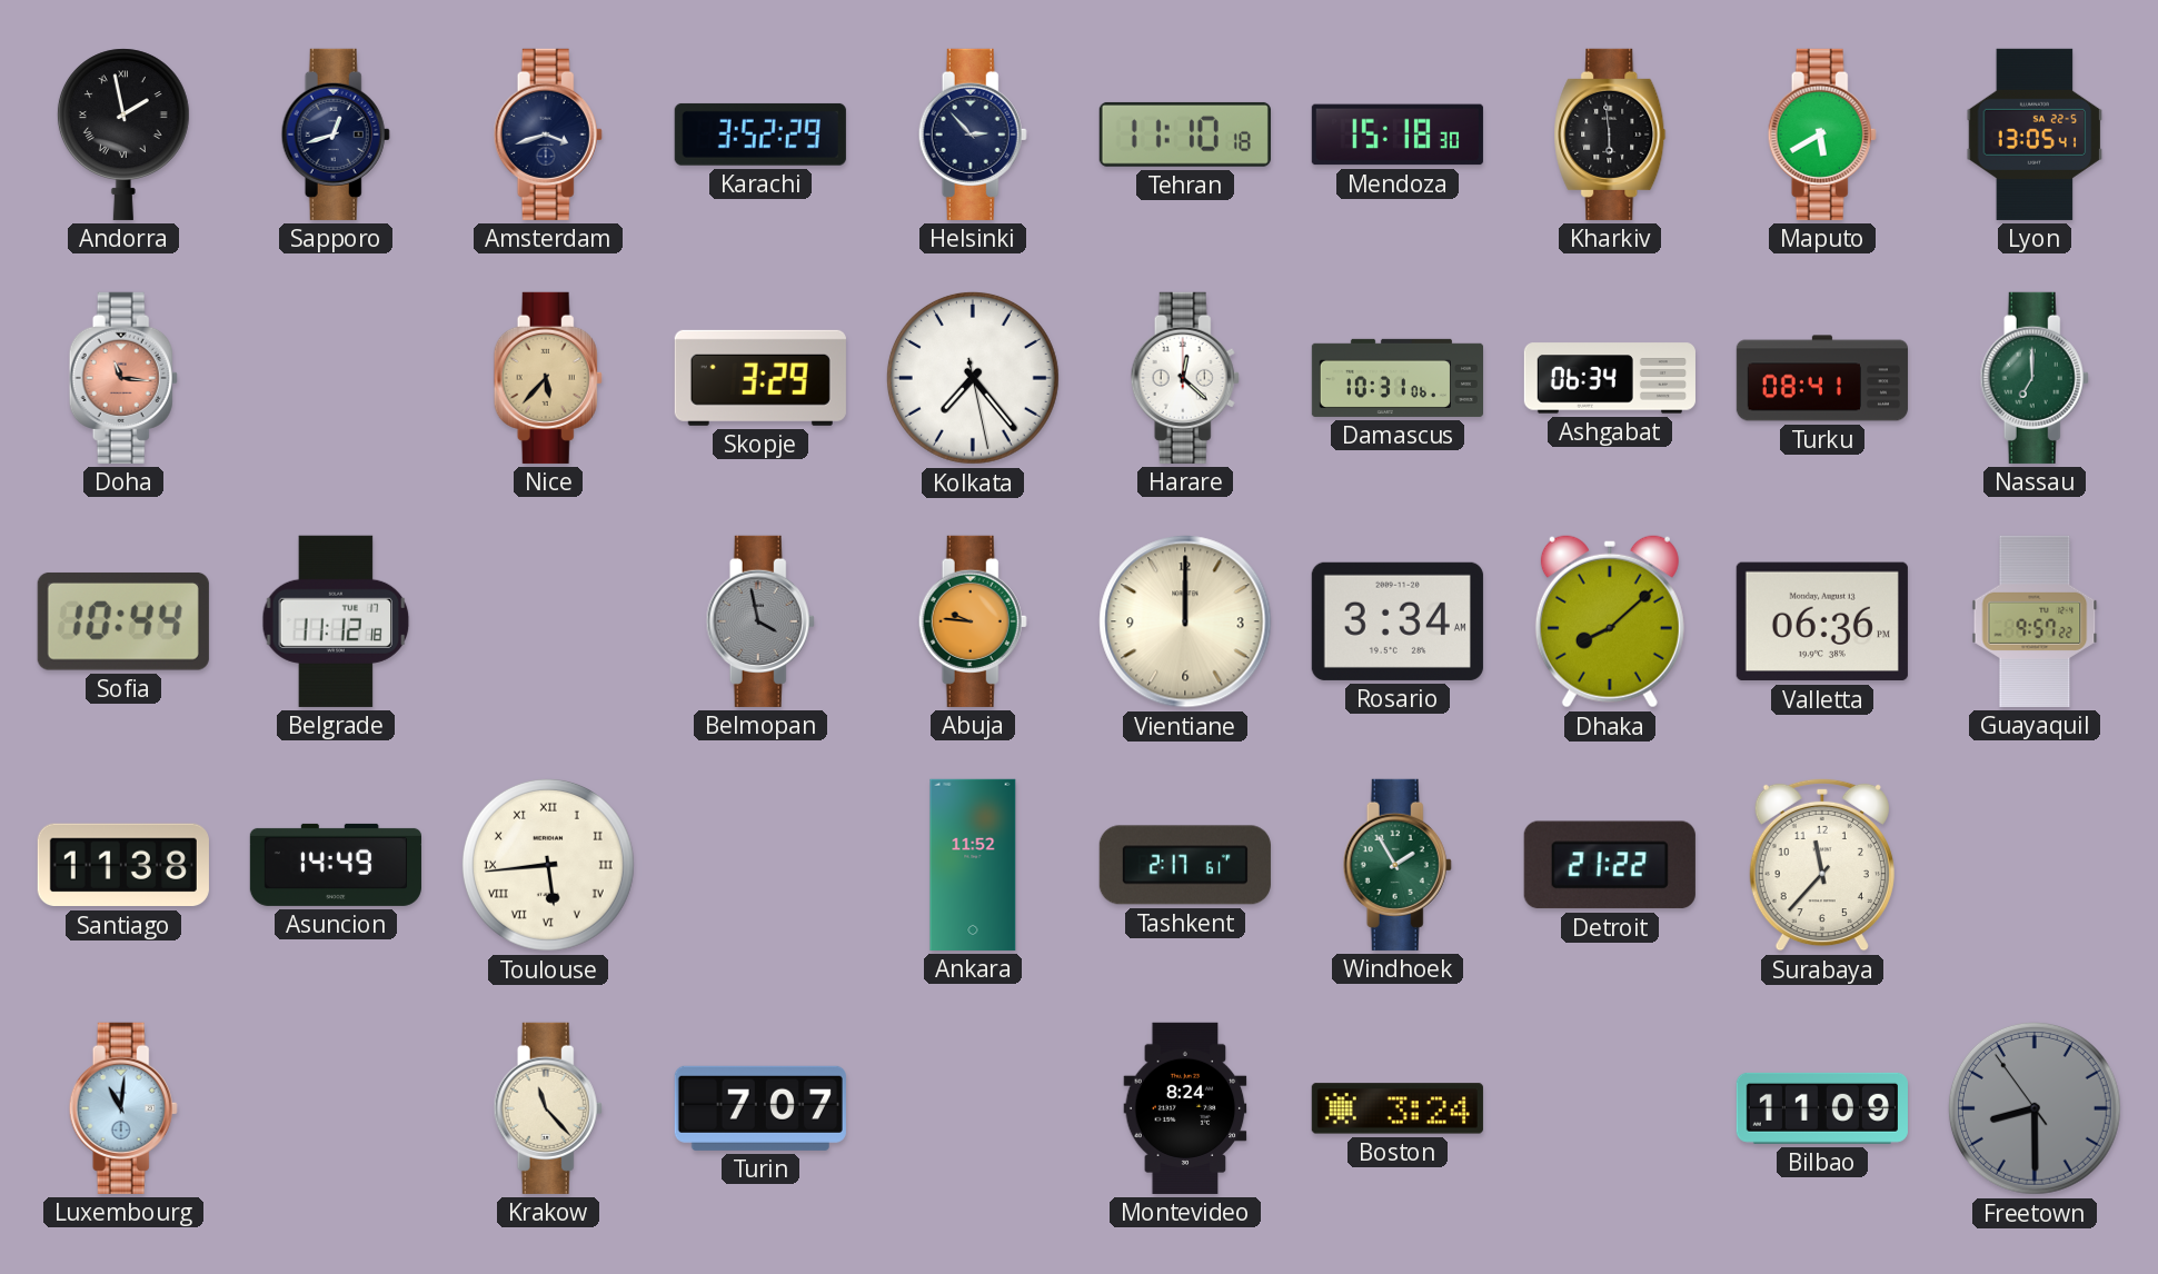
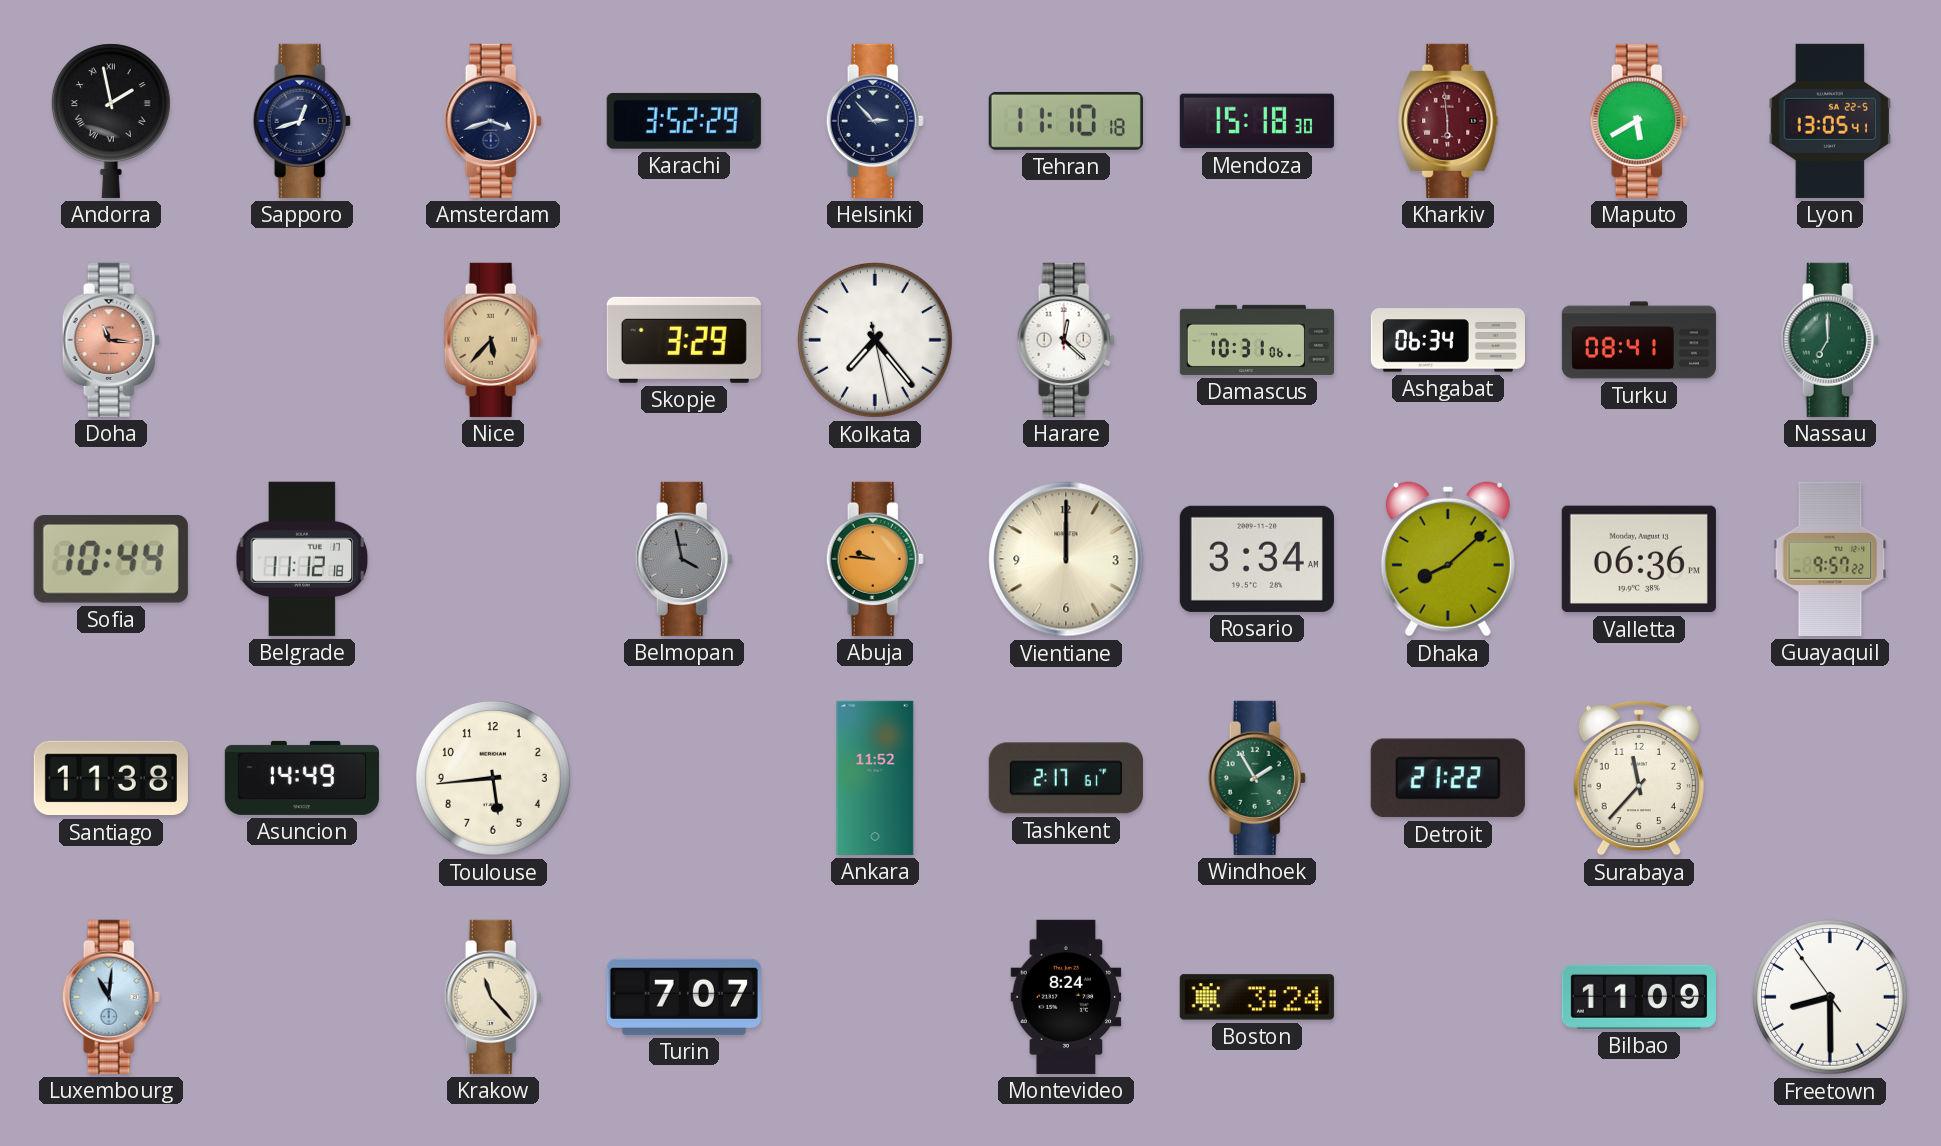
Kharkiv dial: black -> burgundy
Toulouse numerals: Roman -> Arabic
Freetown dial: grey -> white
